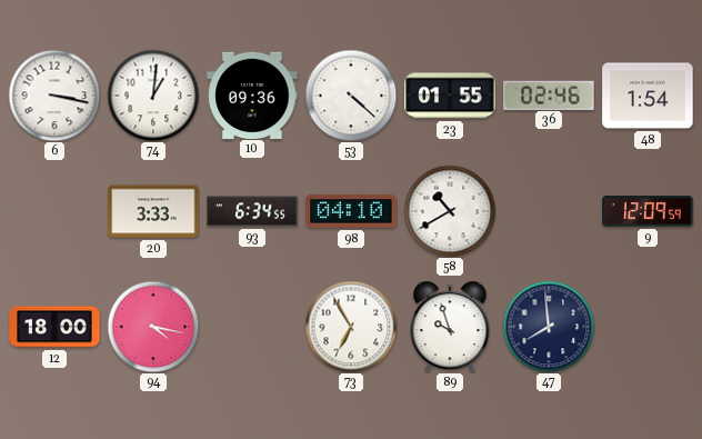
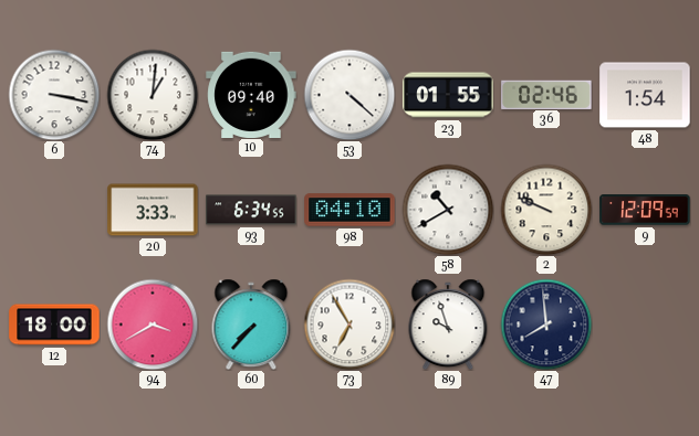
10: 09:36 -> 09:40
2: none -> 9:49
94: 4:17 -> 3:40
60: none -> 7:37
